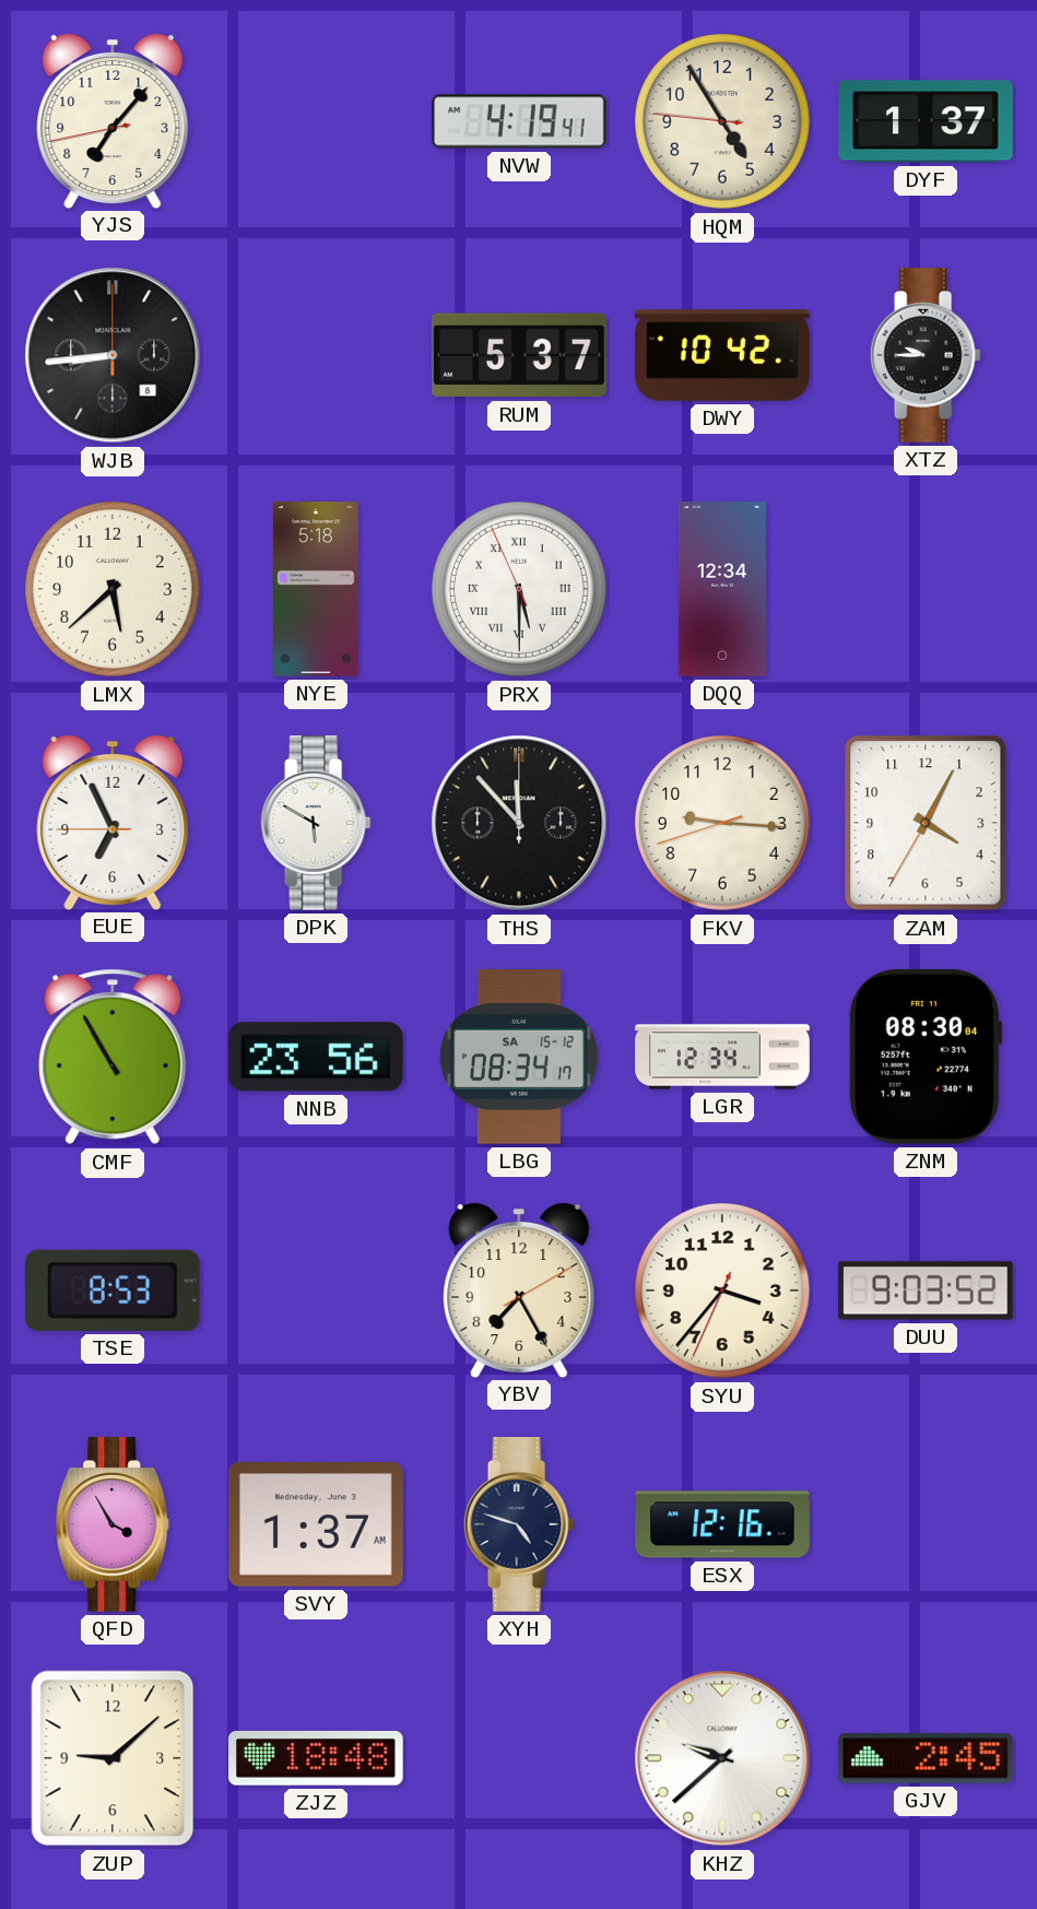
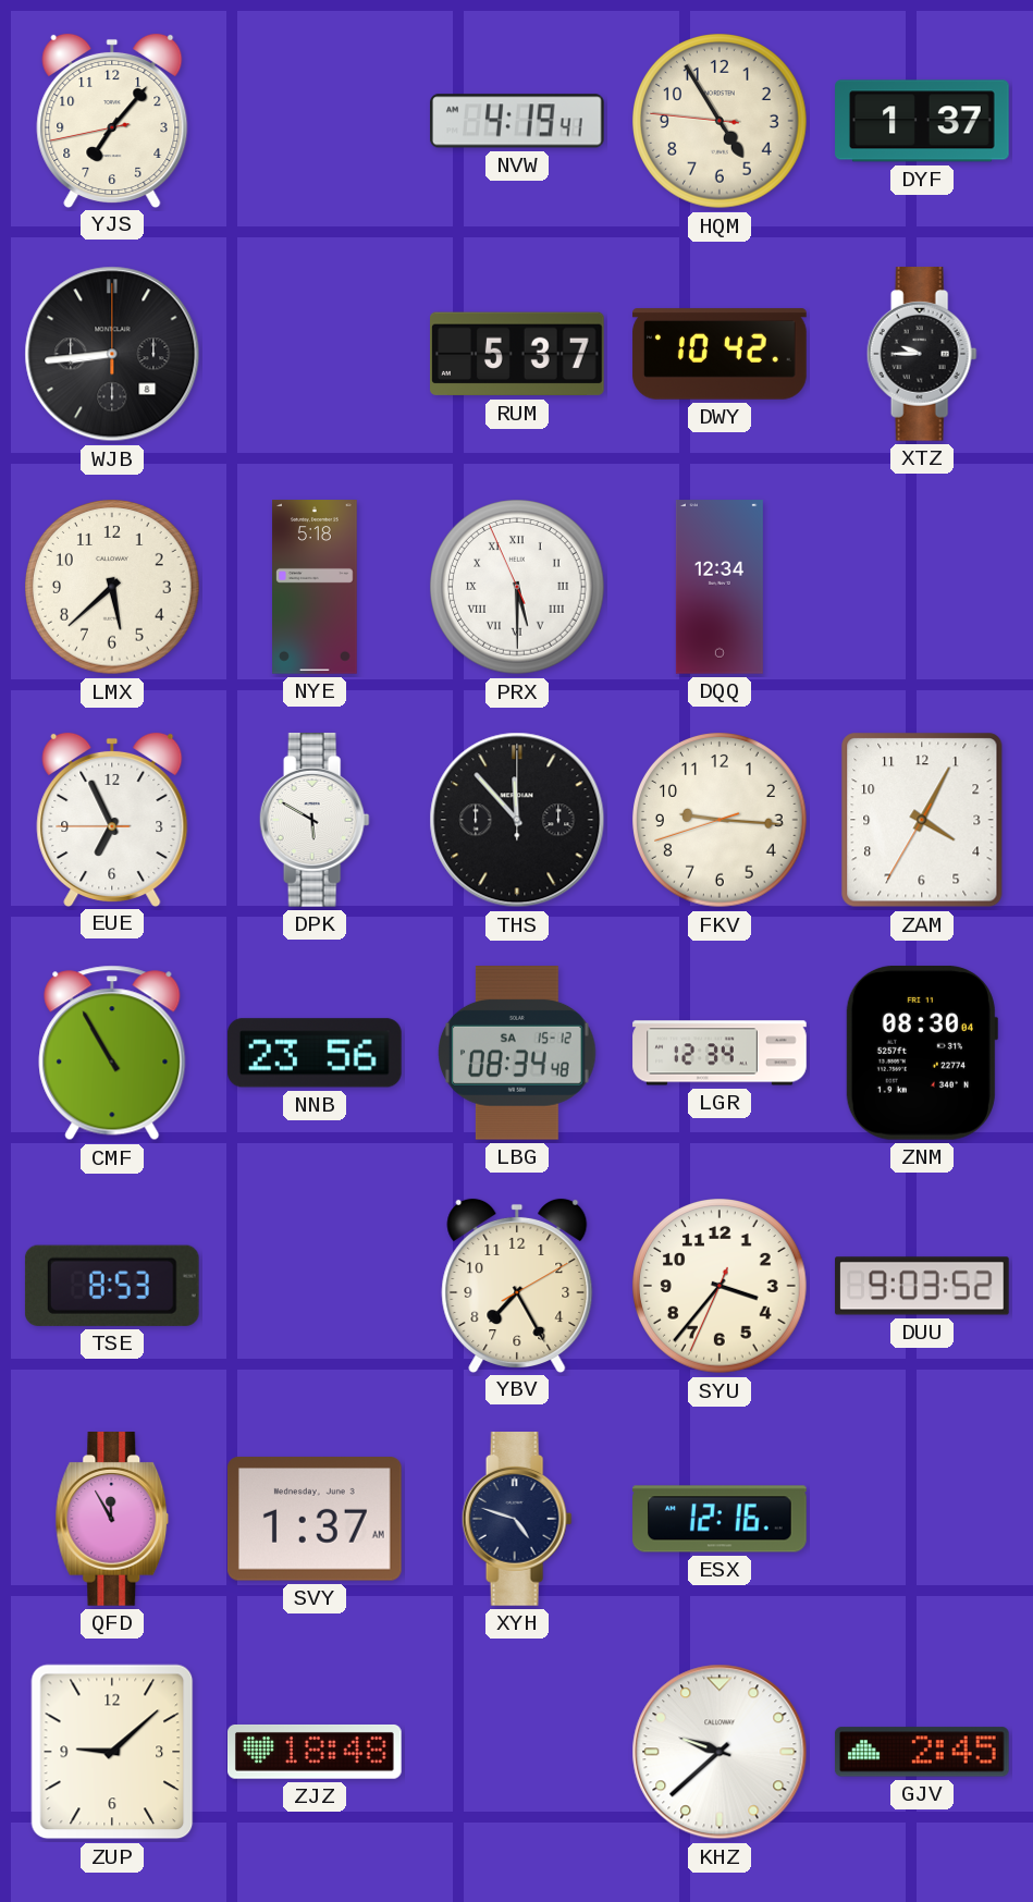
LBG: 08:34:17 -> 08:34:48
QFD: 3:55 -> 11:55
